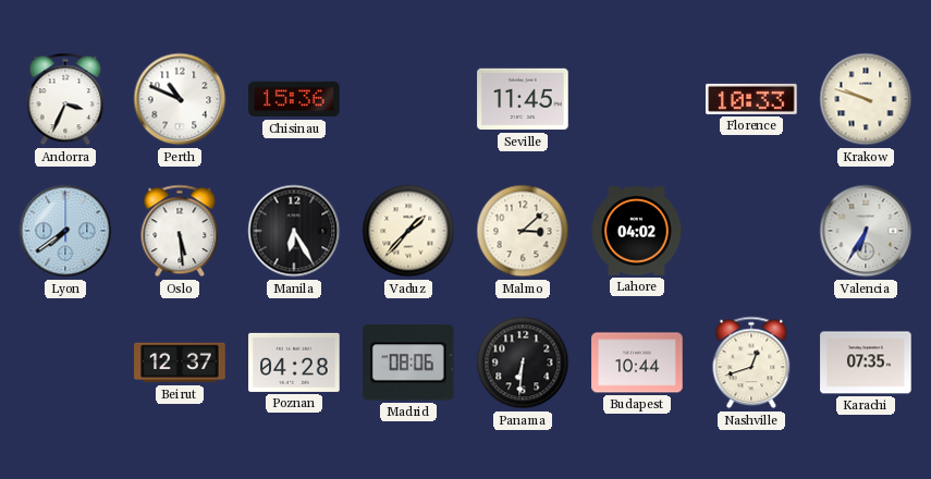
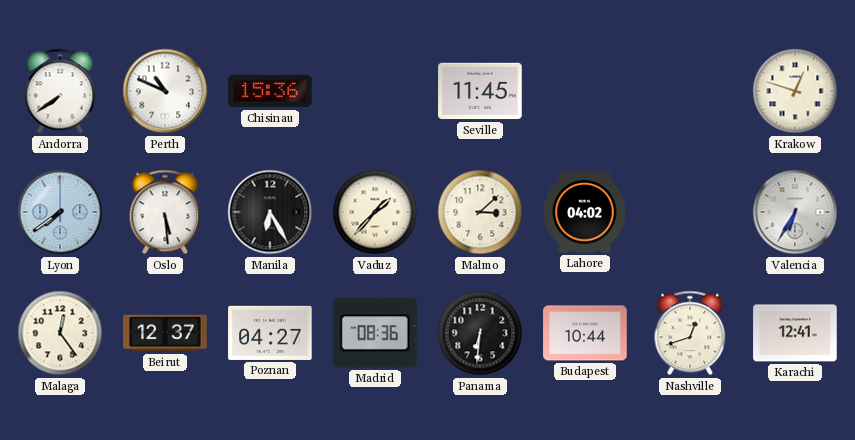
Andorra: 3:34 -> 7:39
Florence: 10:33 -> none
Krakow: 9:48 -> 12:48
Malaga: none -> 12:24
Poznan: 04:28 -> 04:27
Madrid: 08:06 -> 08:36
Karachi: 07:35 -> 12:41
